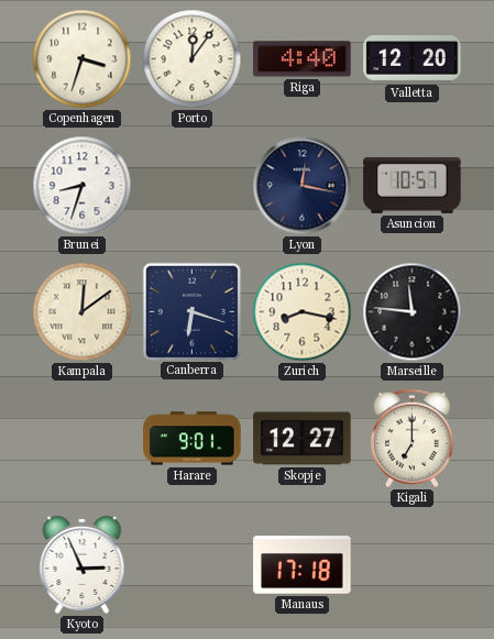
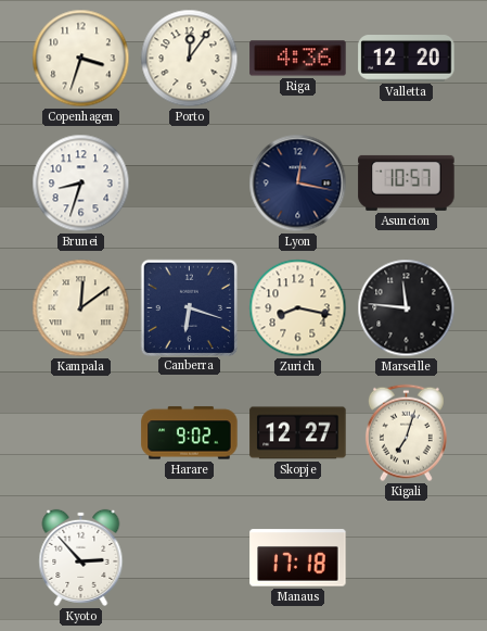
Riga: 4:40 -> 4:36
Harare: 9:01 -> 9:02
Kigali: 7:00 -> 7:03
Kyoto: 2:56 -> 2:53
